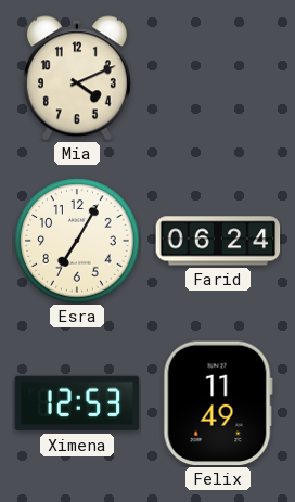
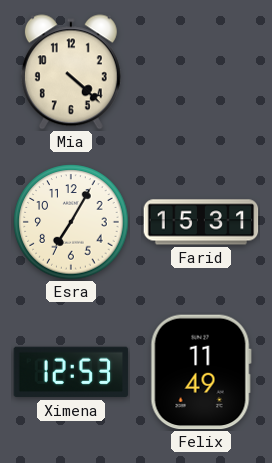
Mia: 4:11 -> 4:22
Farid: 06:24 -> 15:31
